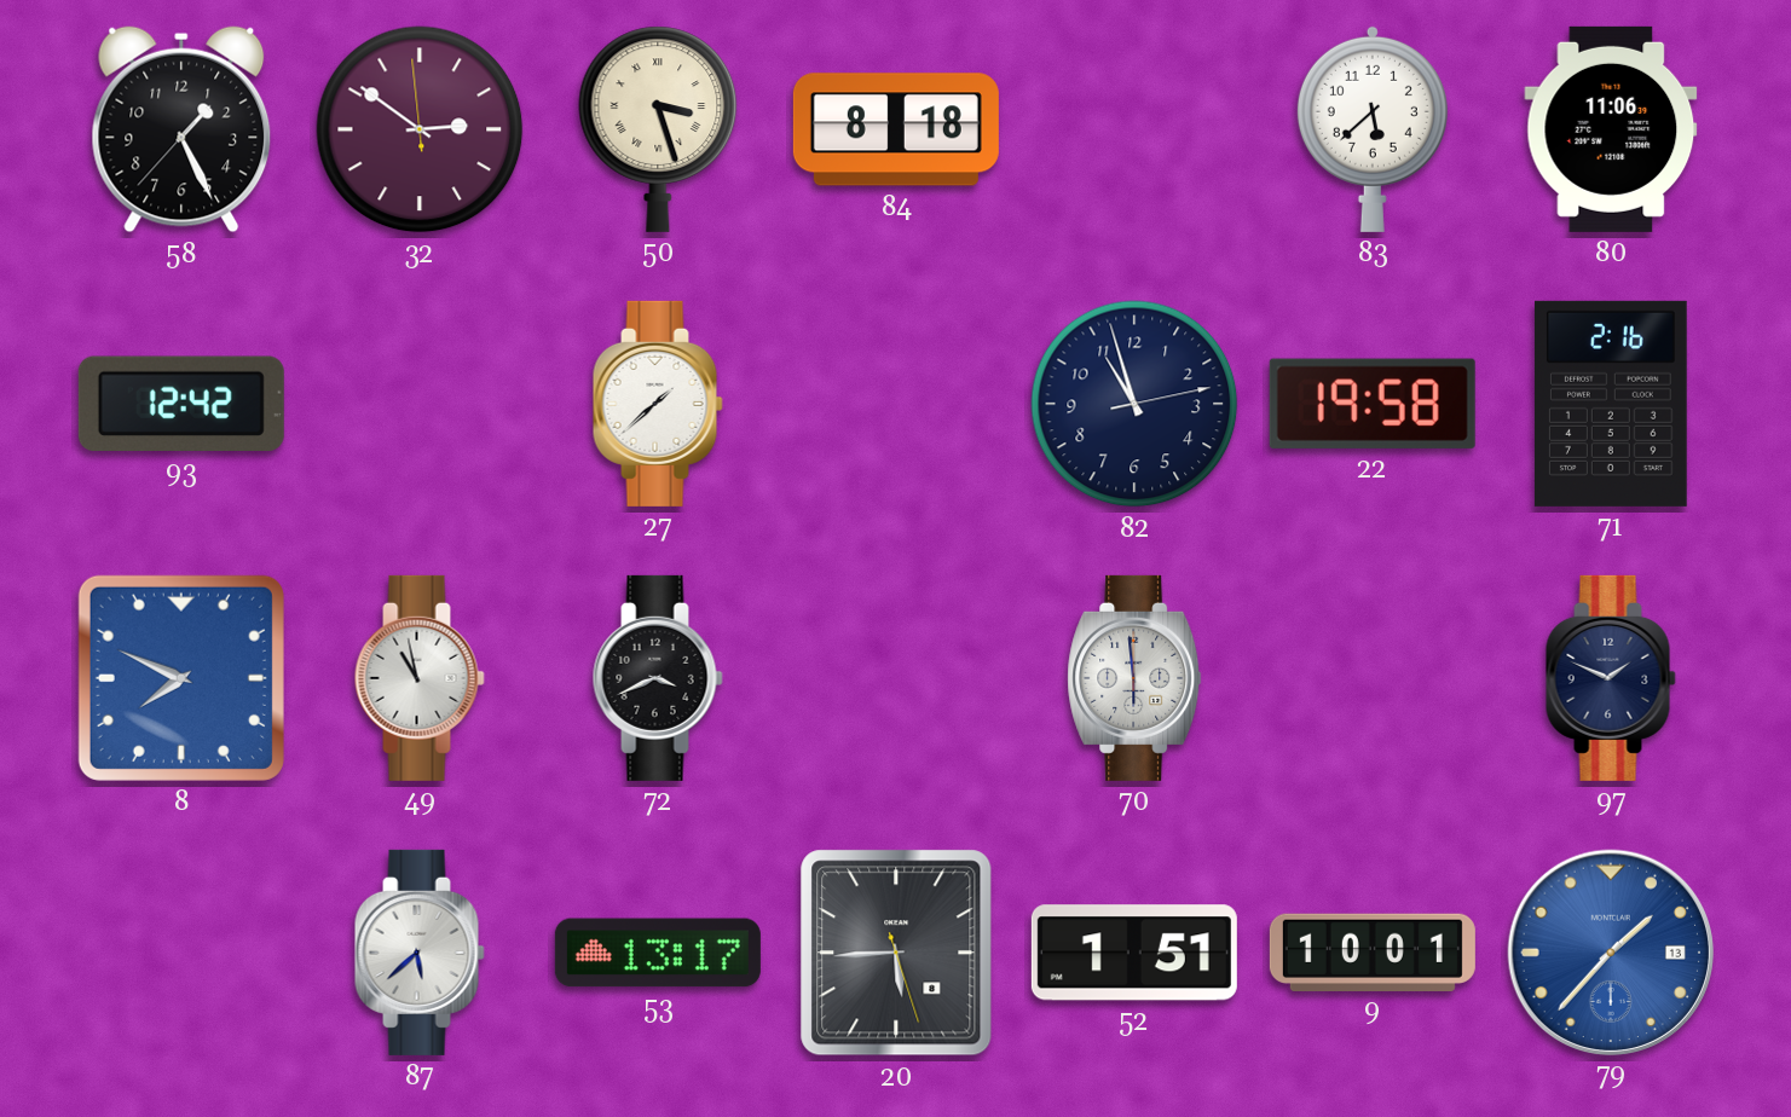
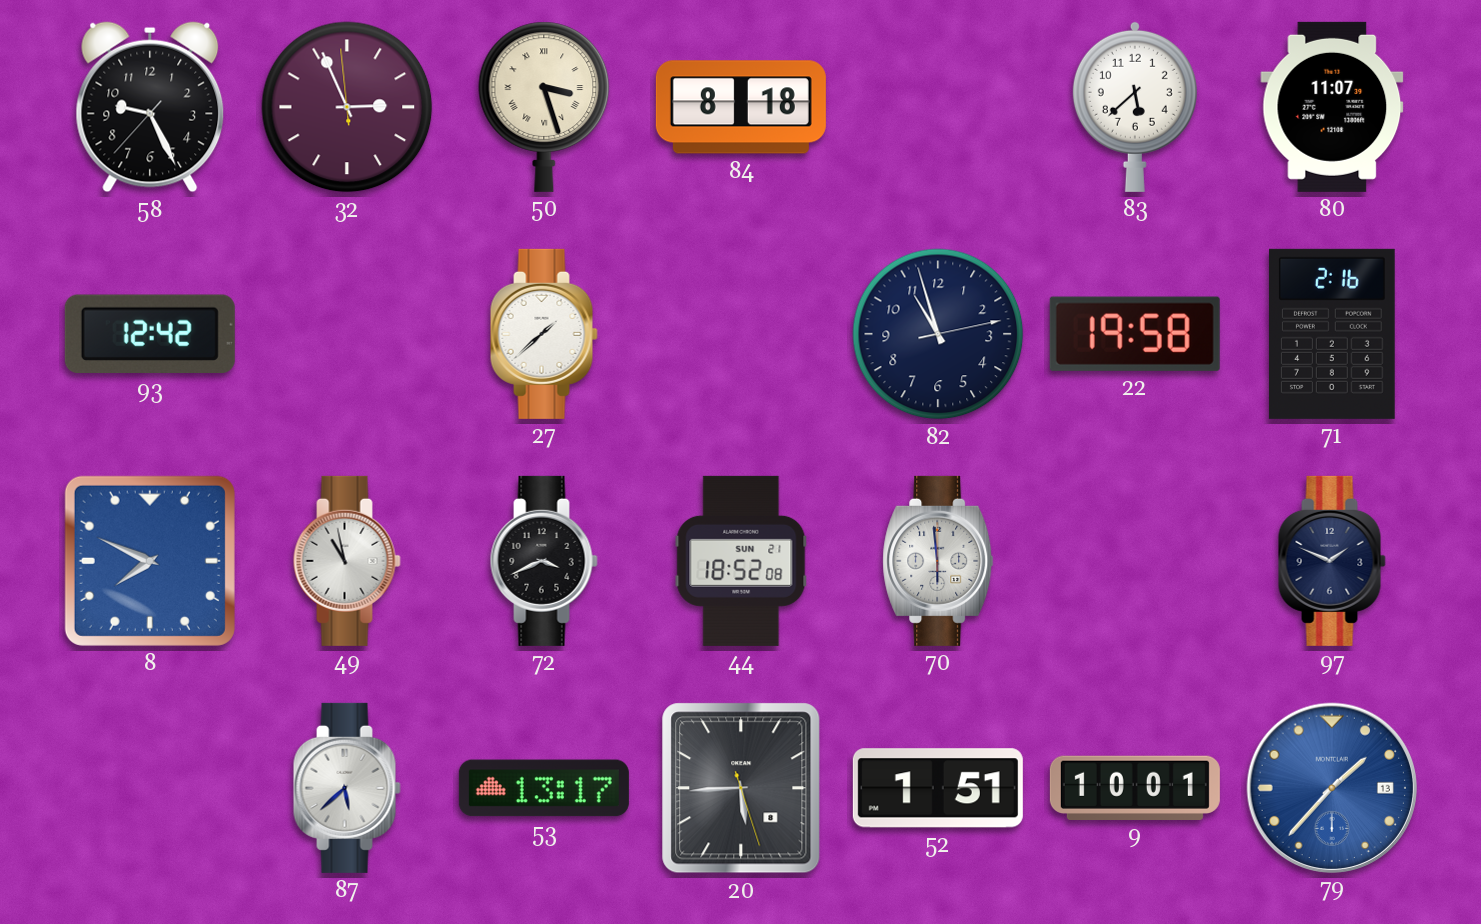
58: 1:25 -> 9:25
32: 2:50 -> 2:55
80: 11:06 -> 11:07
44: none -> 18:52
